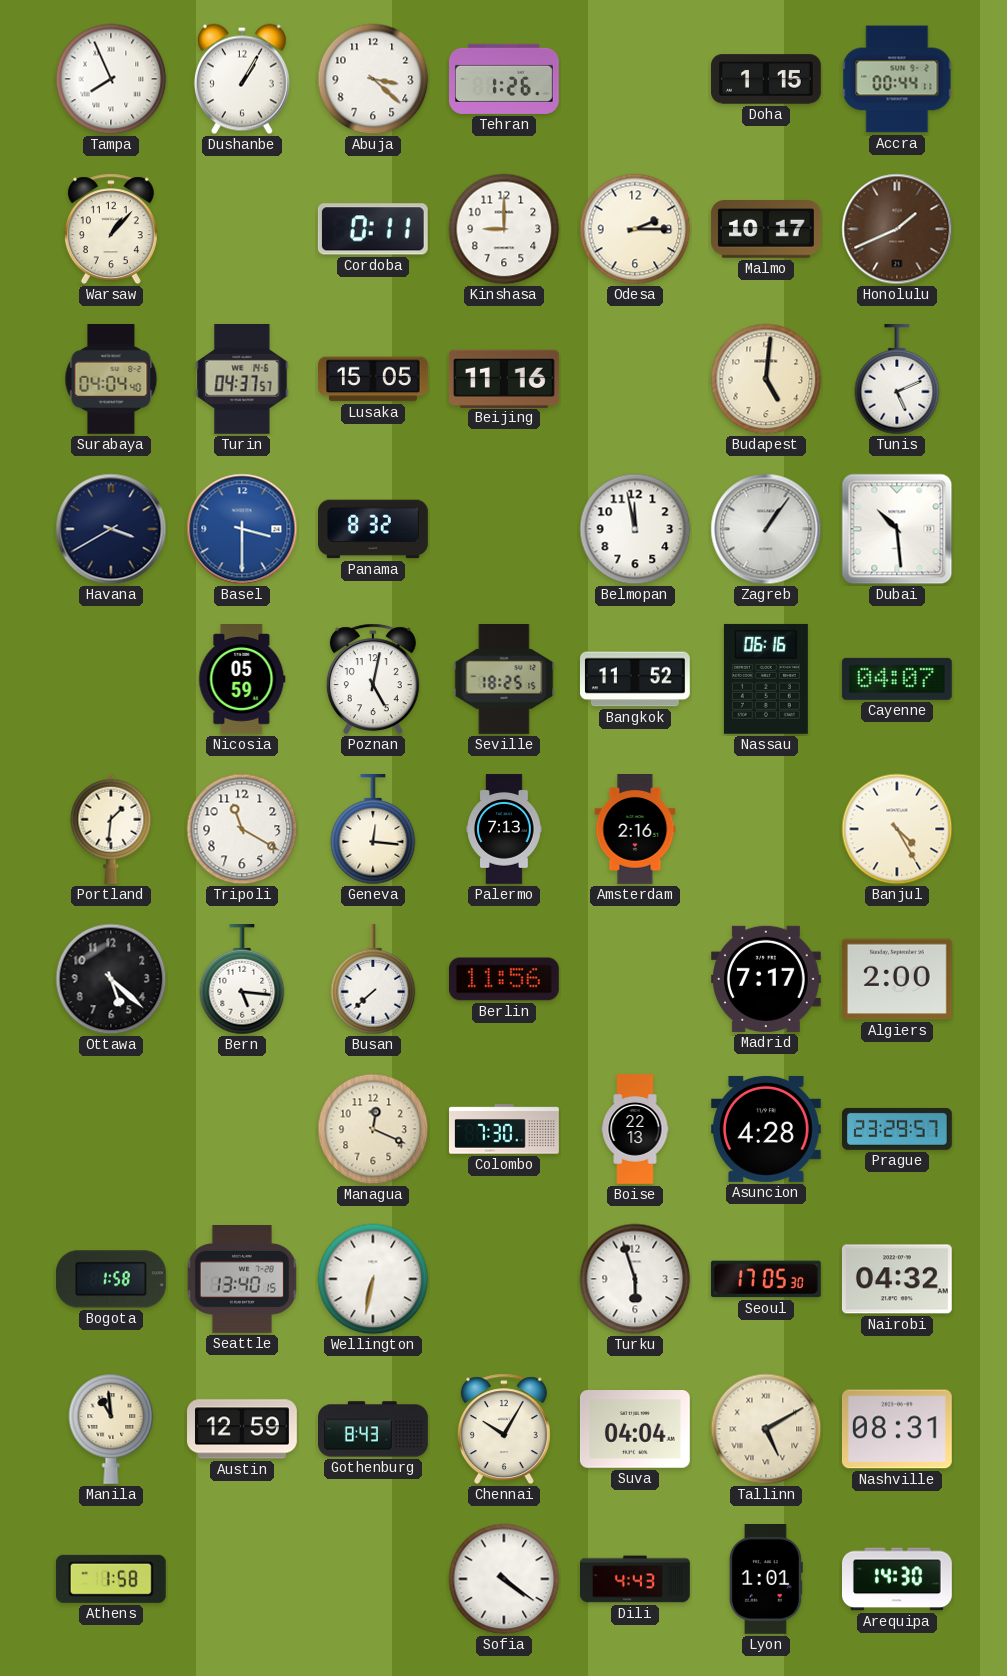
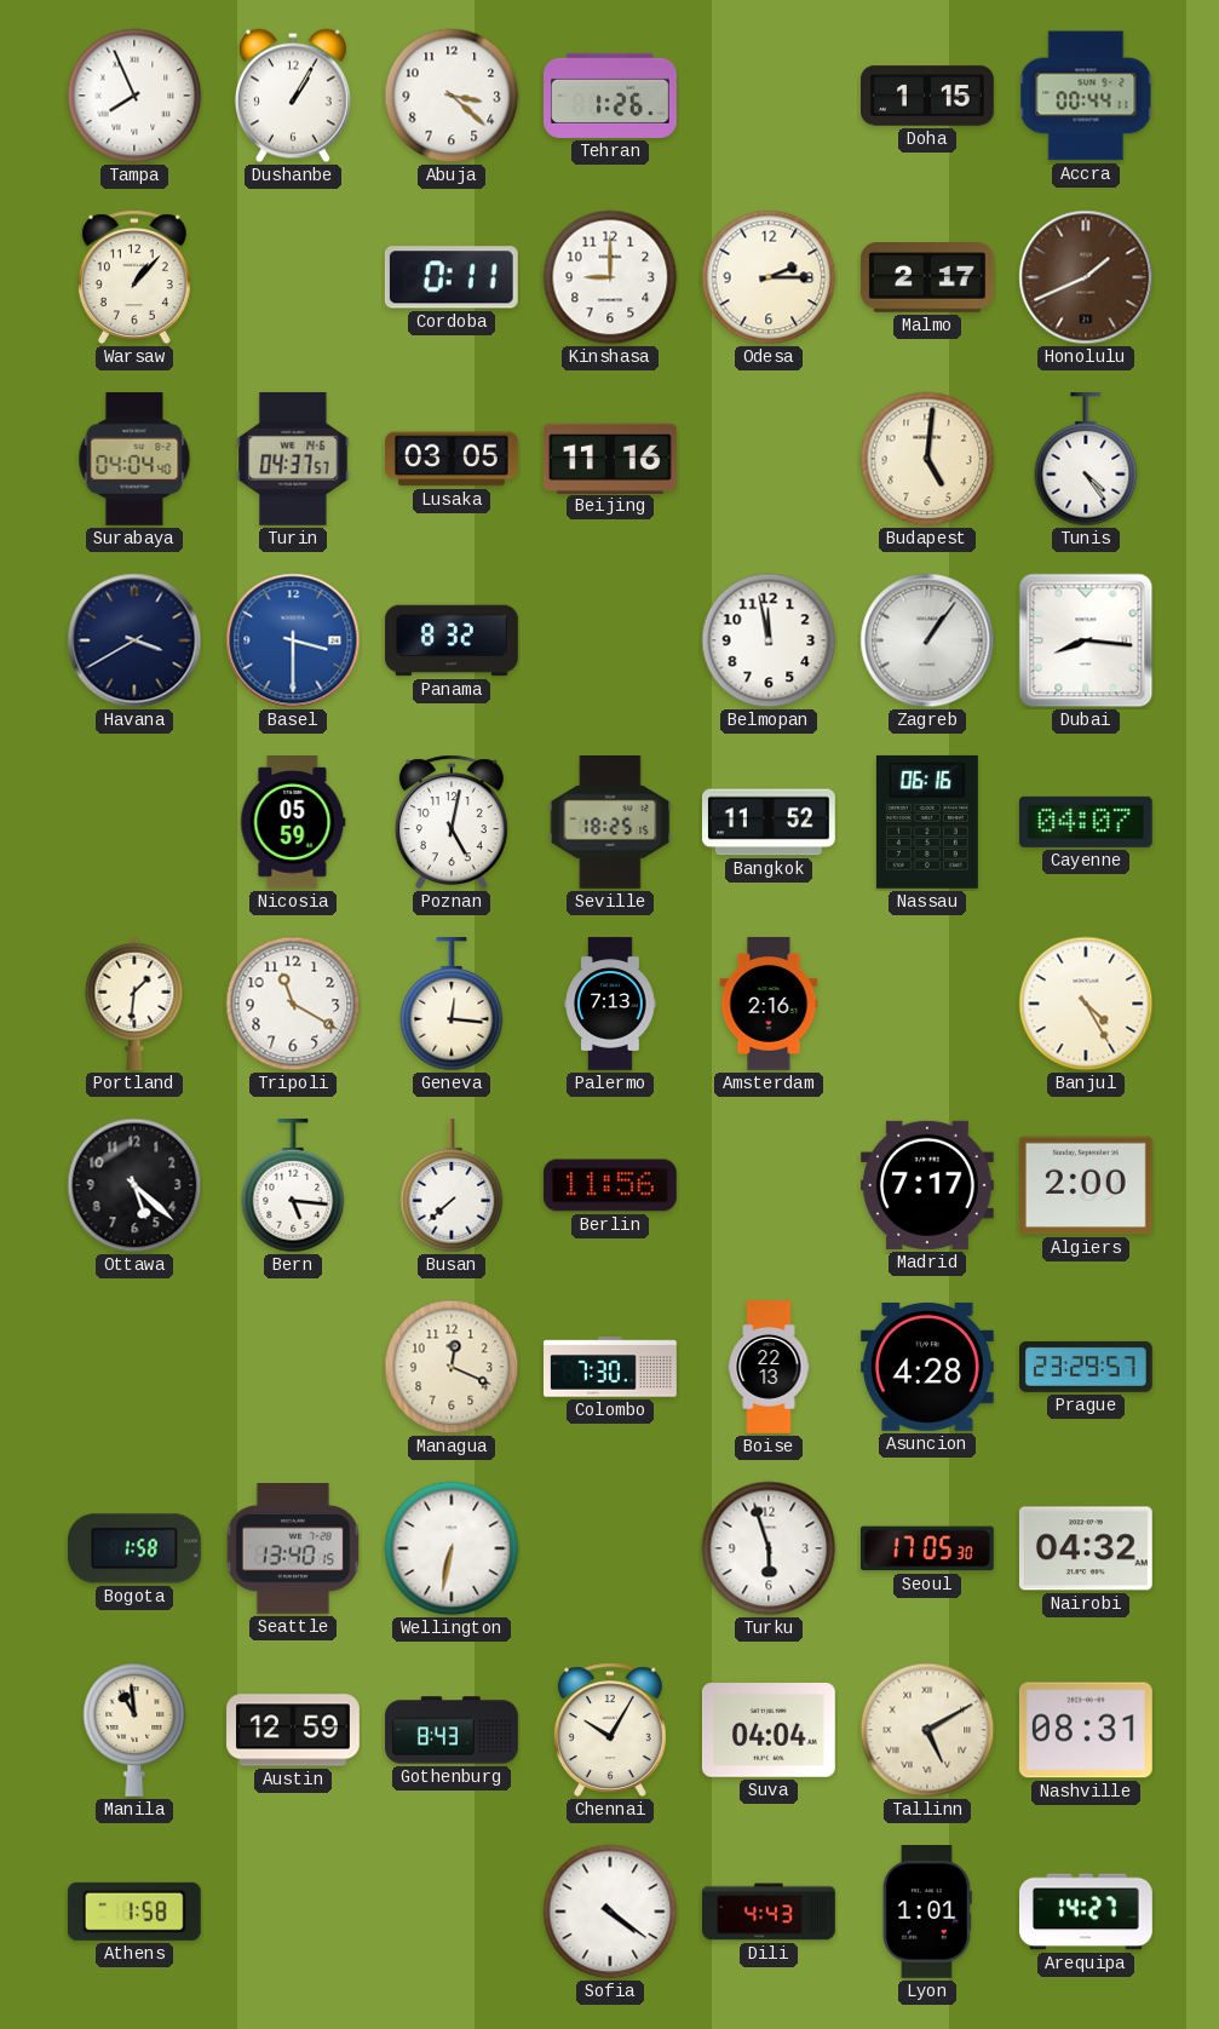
Malmo: 10:17 -> 2:17
Lusaka: 15:05 -> 03:05
Tunis: 5:11 -> 4:24
Dubai: 10:29 -> 8:16
Arequipa: 14:30 -> 14:27
